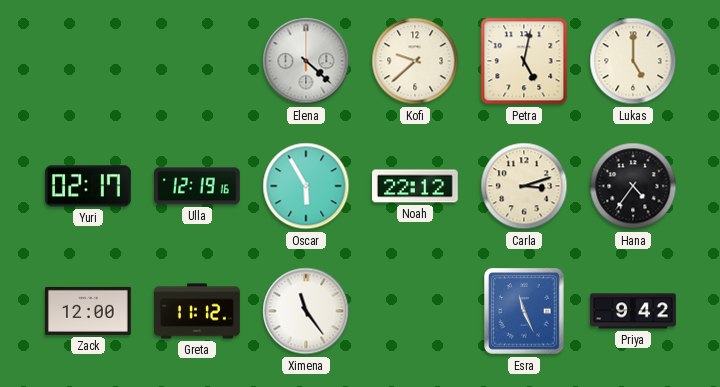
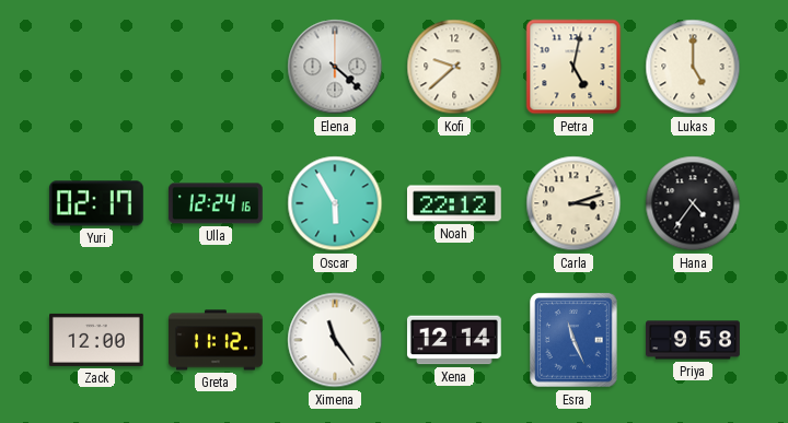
Ulla: 12:19 -> 12:24
Xena: none -> 12:14
Priya: 9:42 -> 9:58
